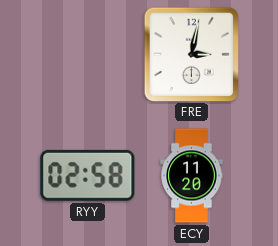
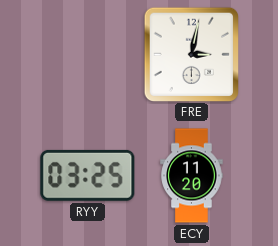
RYY: 02:58 -> 03:25
